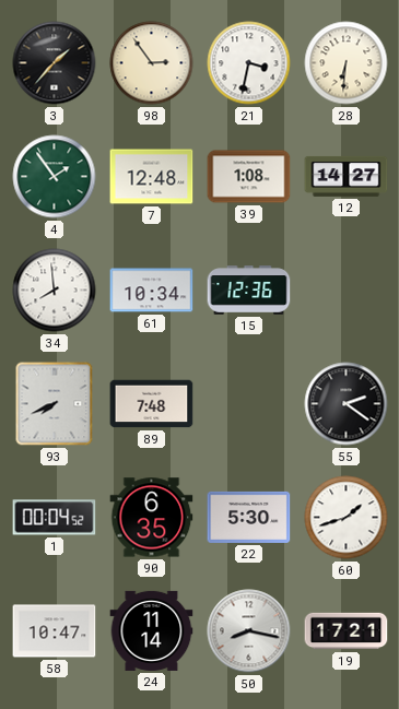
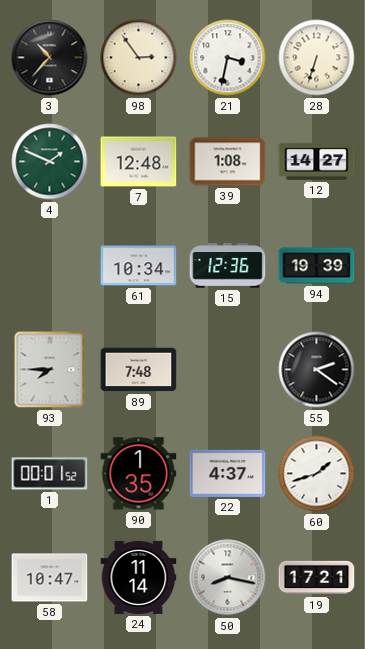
3: 1:37 -> 10:37
28: 6:31 -> 6:33
4: 1:54 -> 1:49
34: 7:59 -> none
94: none -> 19:39
93: 7:41 -> 7:45
1: 00:04 -> 00:01
90: 6:35 -> 1:35
22: 5:30 -> 4:37
